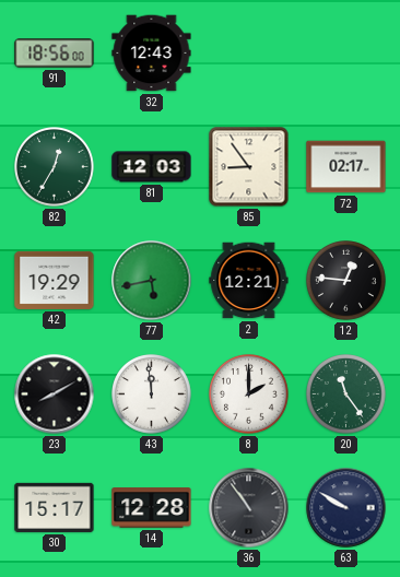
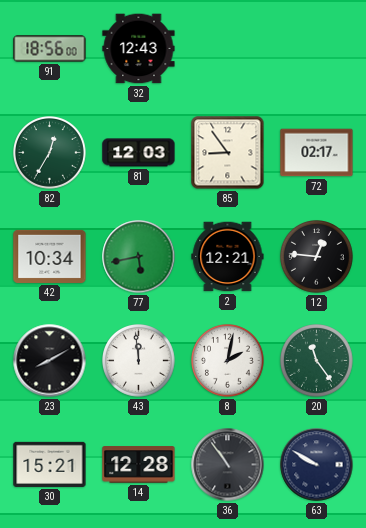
42: 19:29 -> 10:34
8: 2:00 -> 2:02
30: 15:17 -> 15:21
